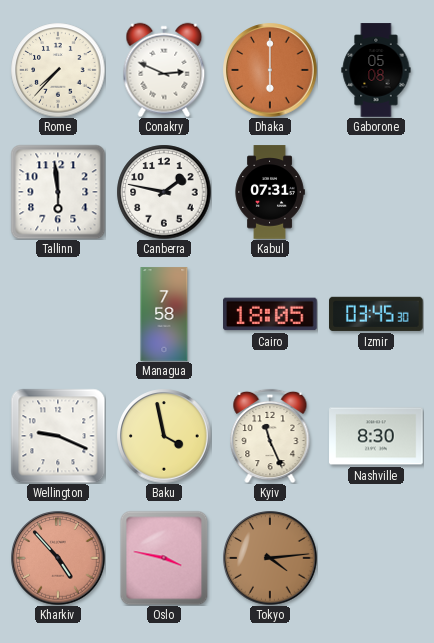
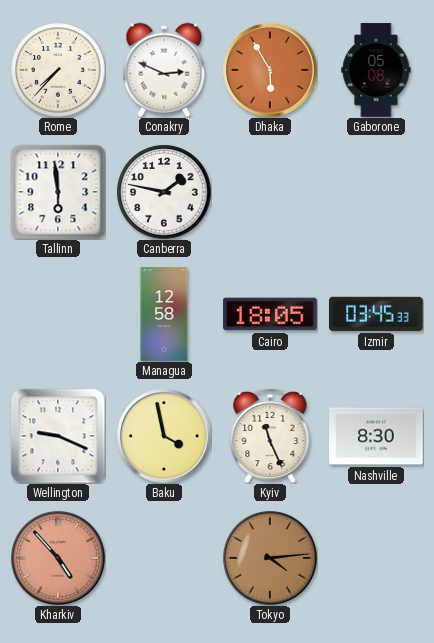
Dhaka: 6:00 -> 5:55
Kabul: 07:31 -> none
Managua: 7:58 -> 12:58
Izmir: 03:45:30 -> 03:45:33
Oslo: 3:47 -> none
